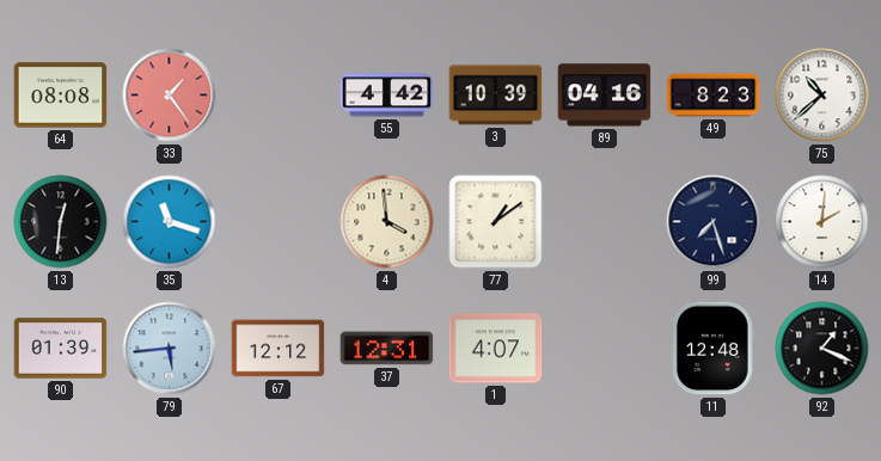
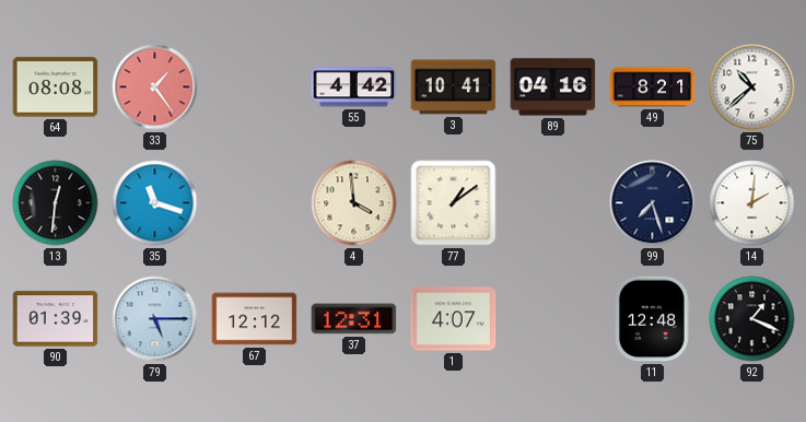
3: 10:39 -> 10:41
49: 8:23 -> 8:21
79: 5:44 -> 5:15
